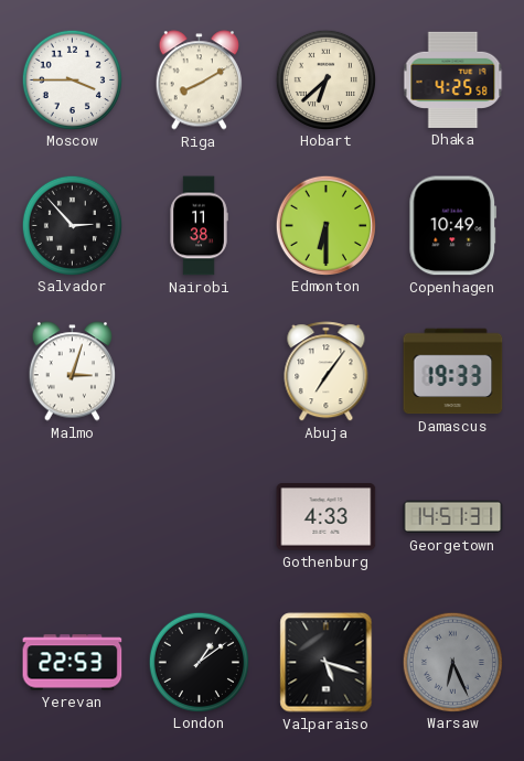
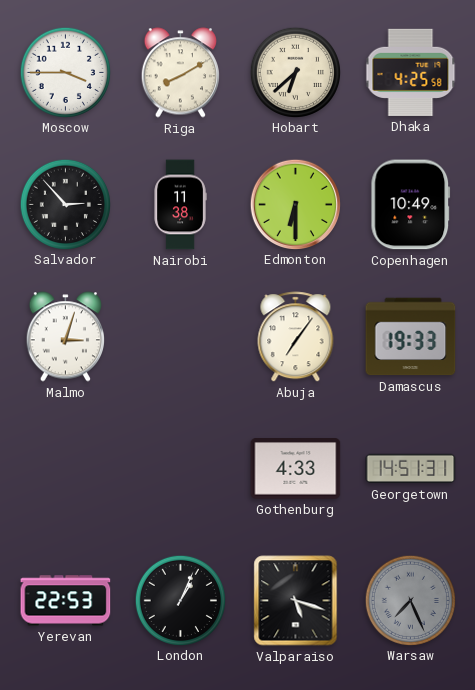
London: 1:09 -> 1:04
Warsaw: 6:26 -> 7:26
